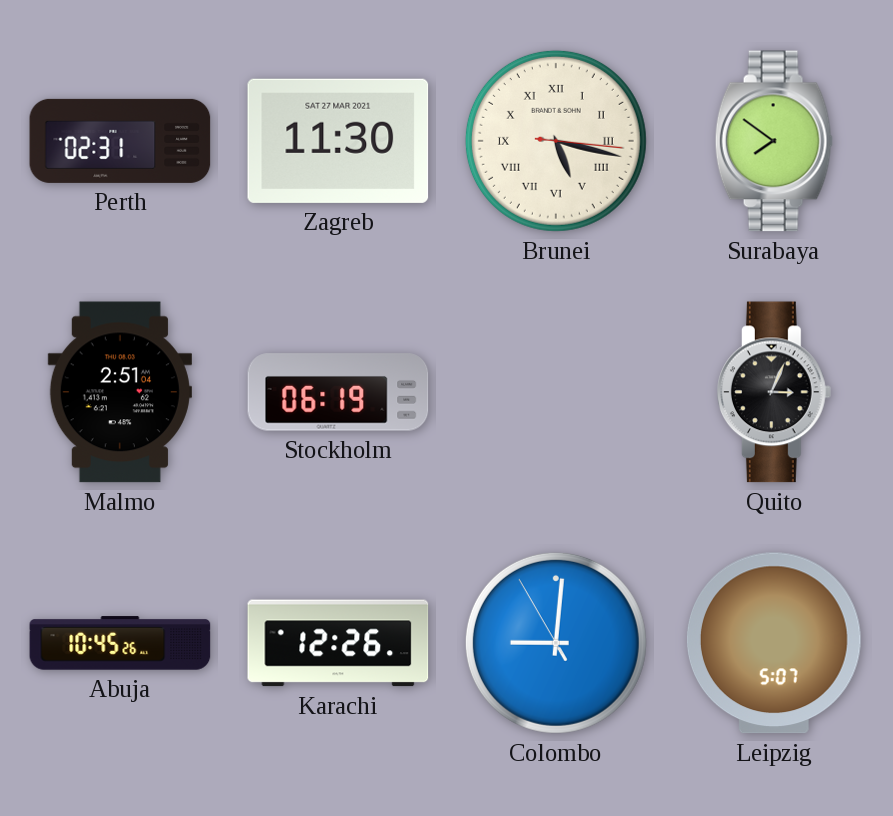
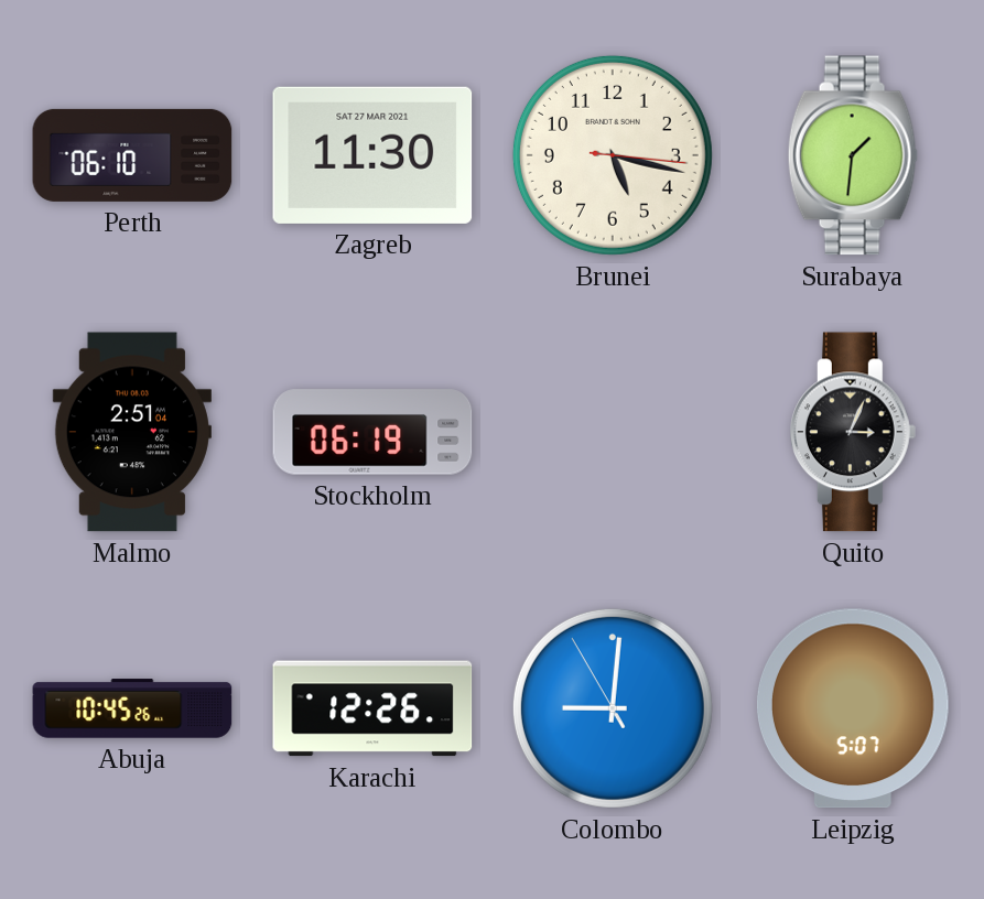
Perth: 02:31 -> 06:10
Brunei numerals: Roman -> Arabic
Surabaya: 7:51 -> 1:31
